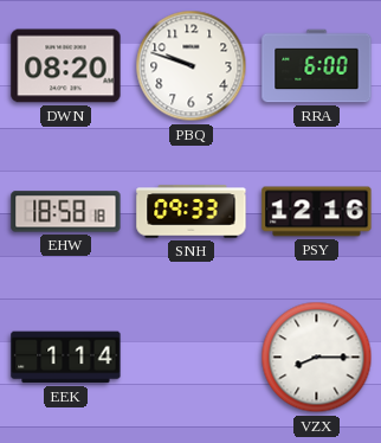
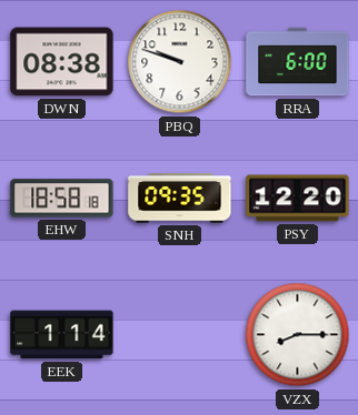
DWN: 08:20 -> 08:38
SNH: 09:33 -> 09:35
PSY: 12:16 -> 12:20
